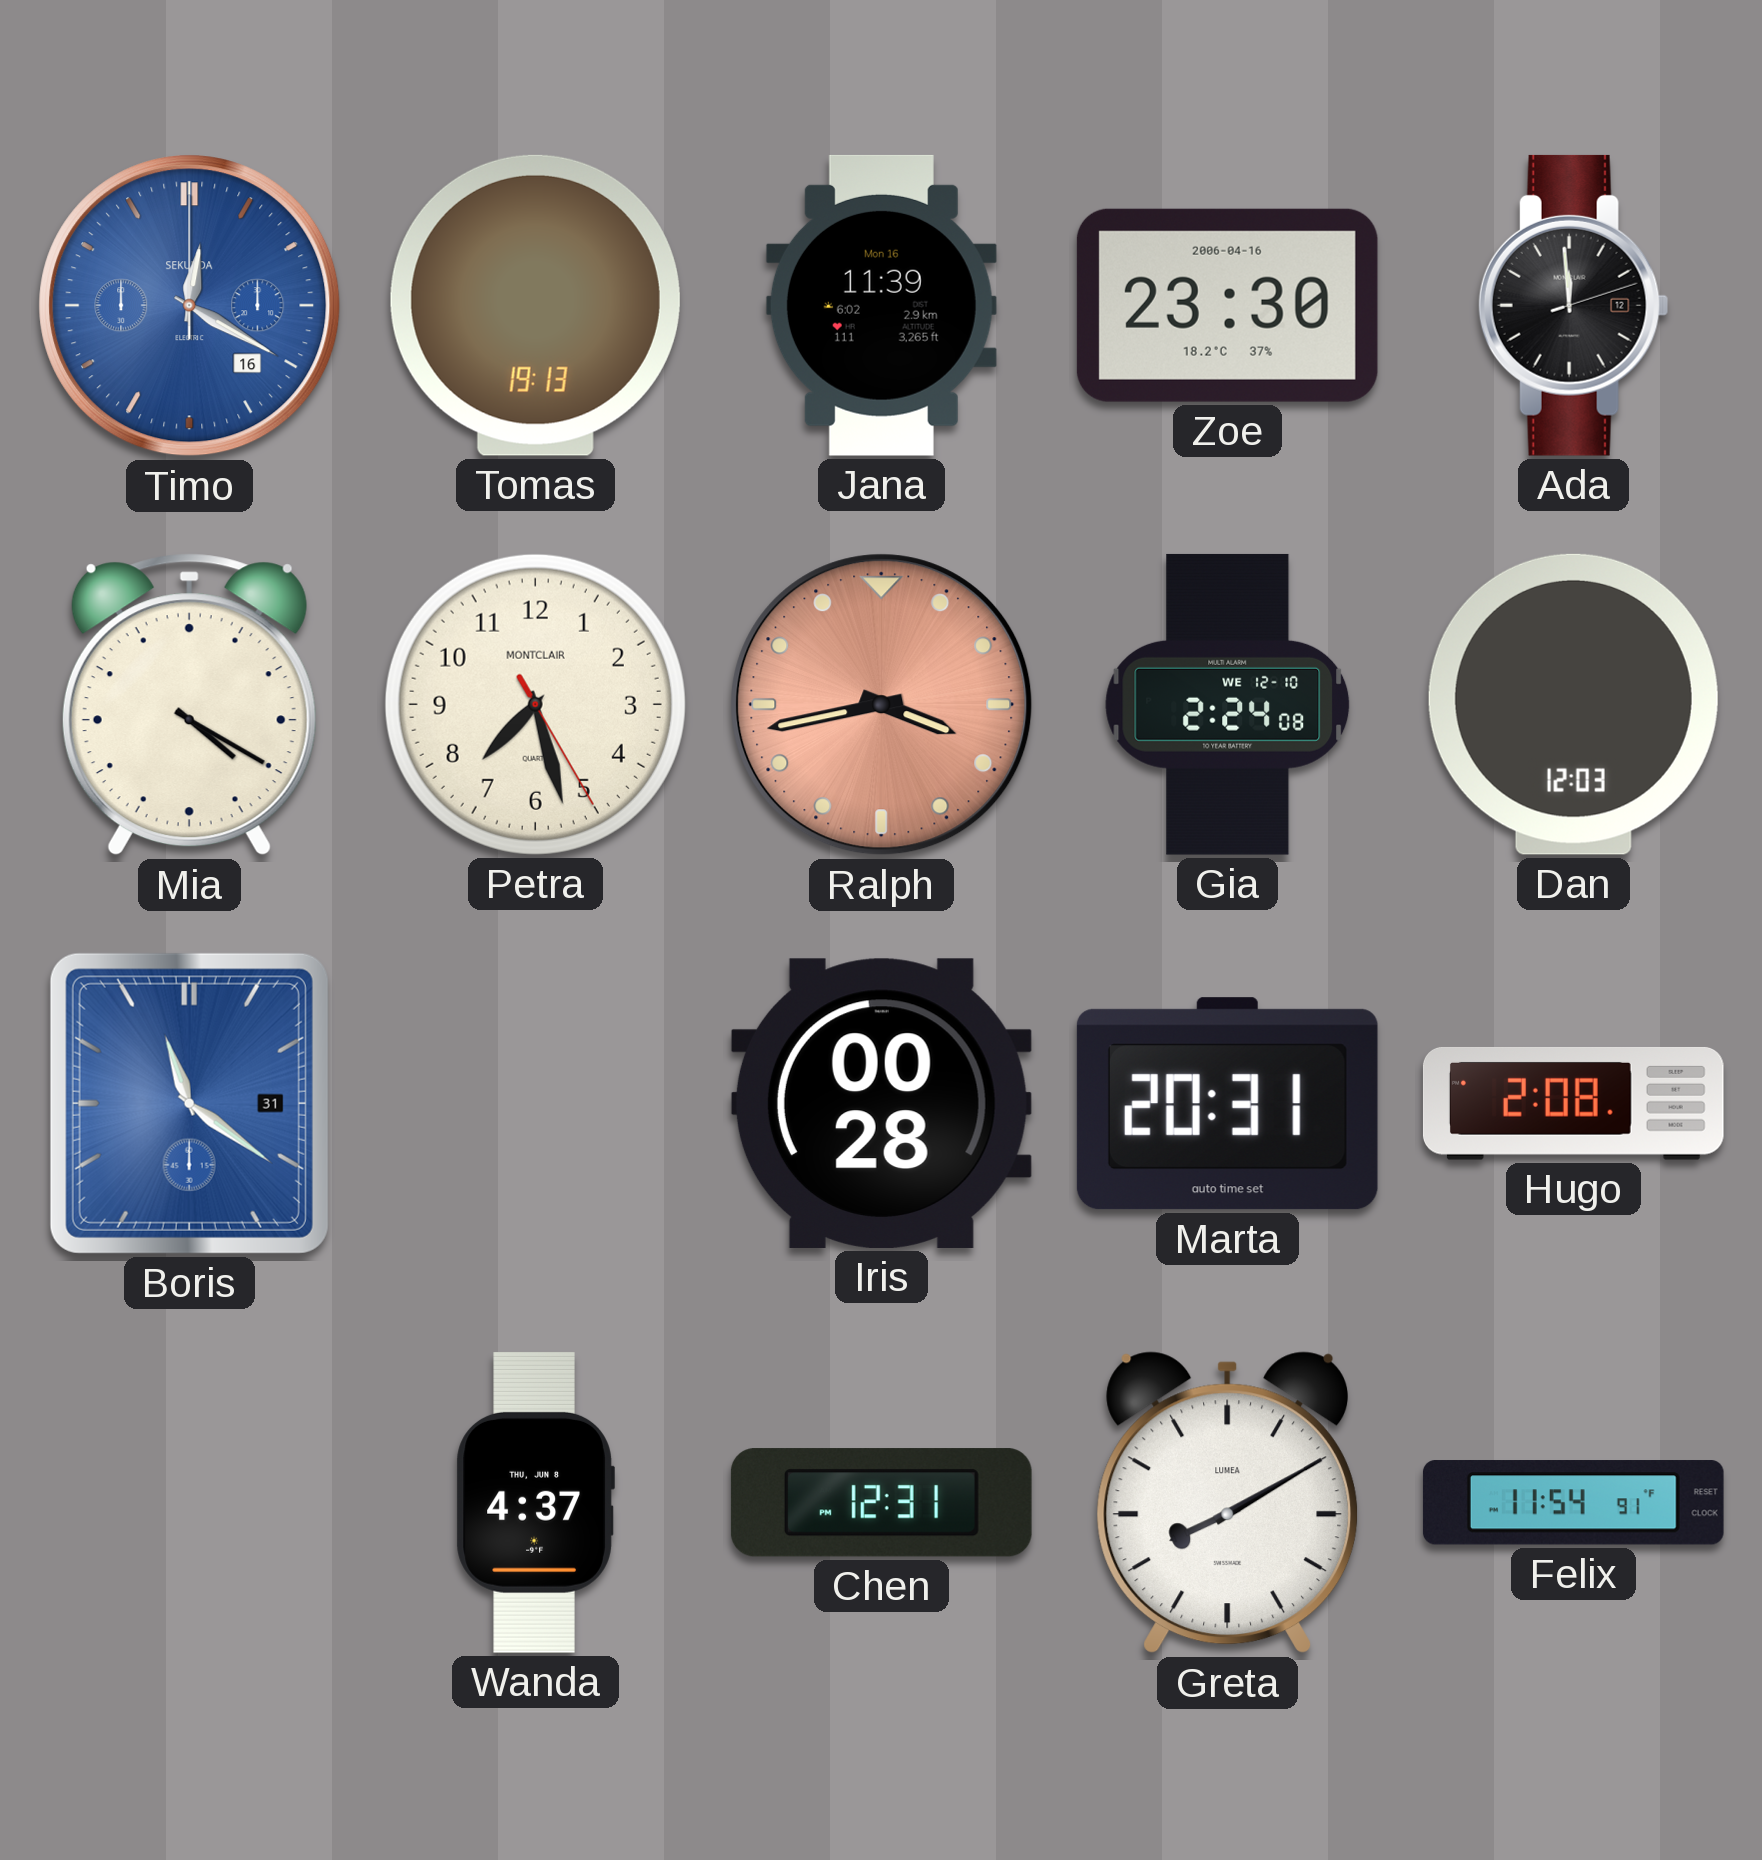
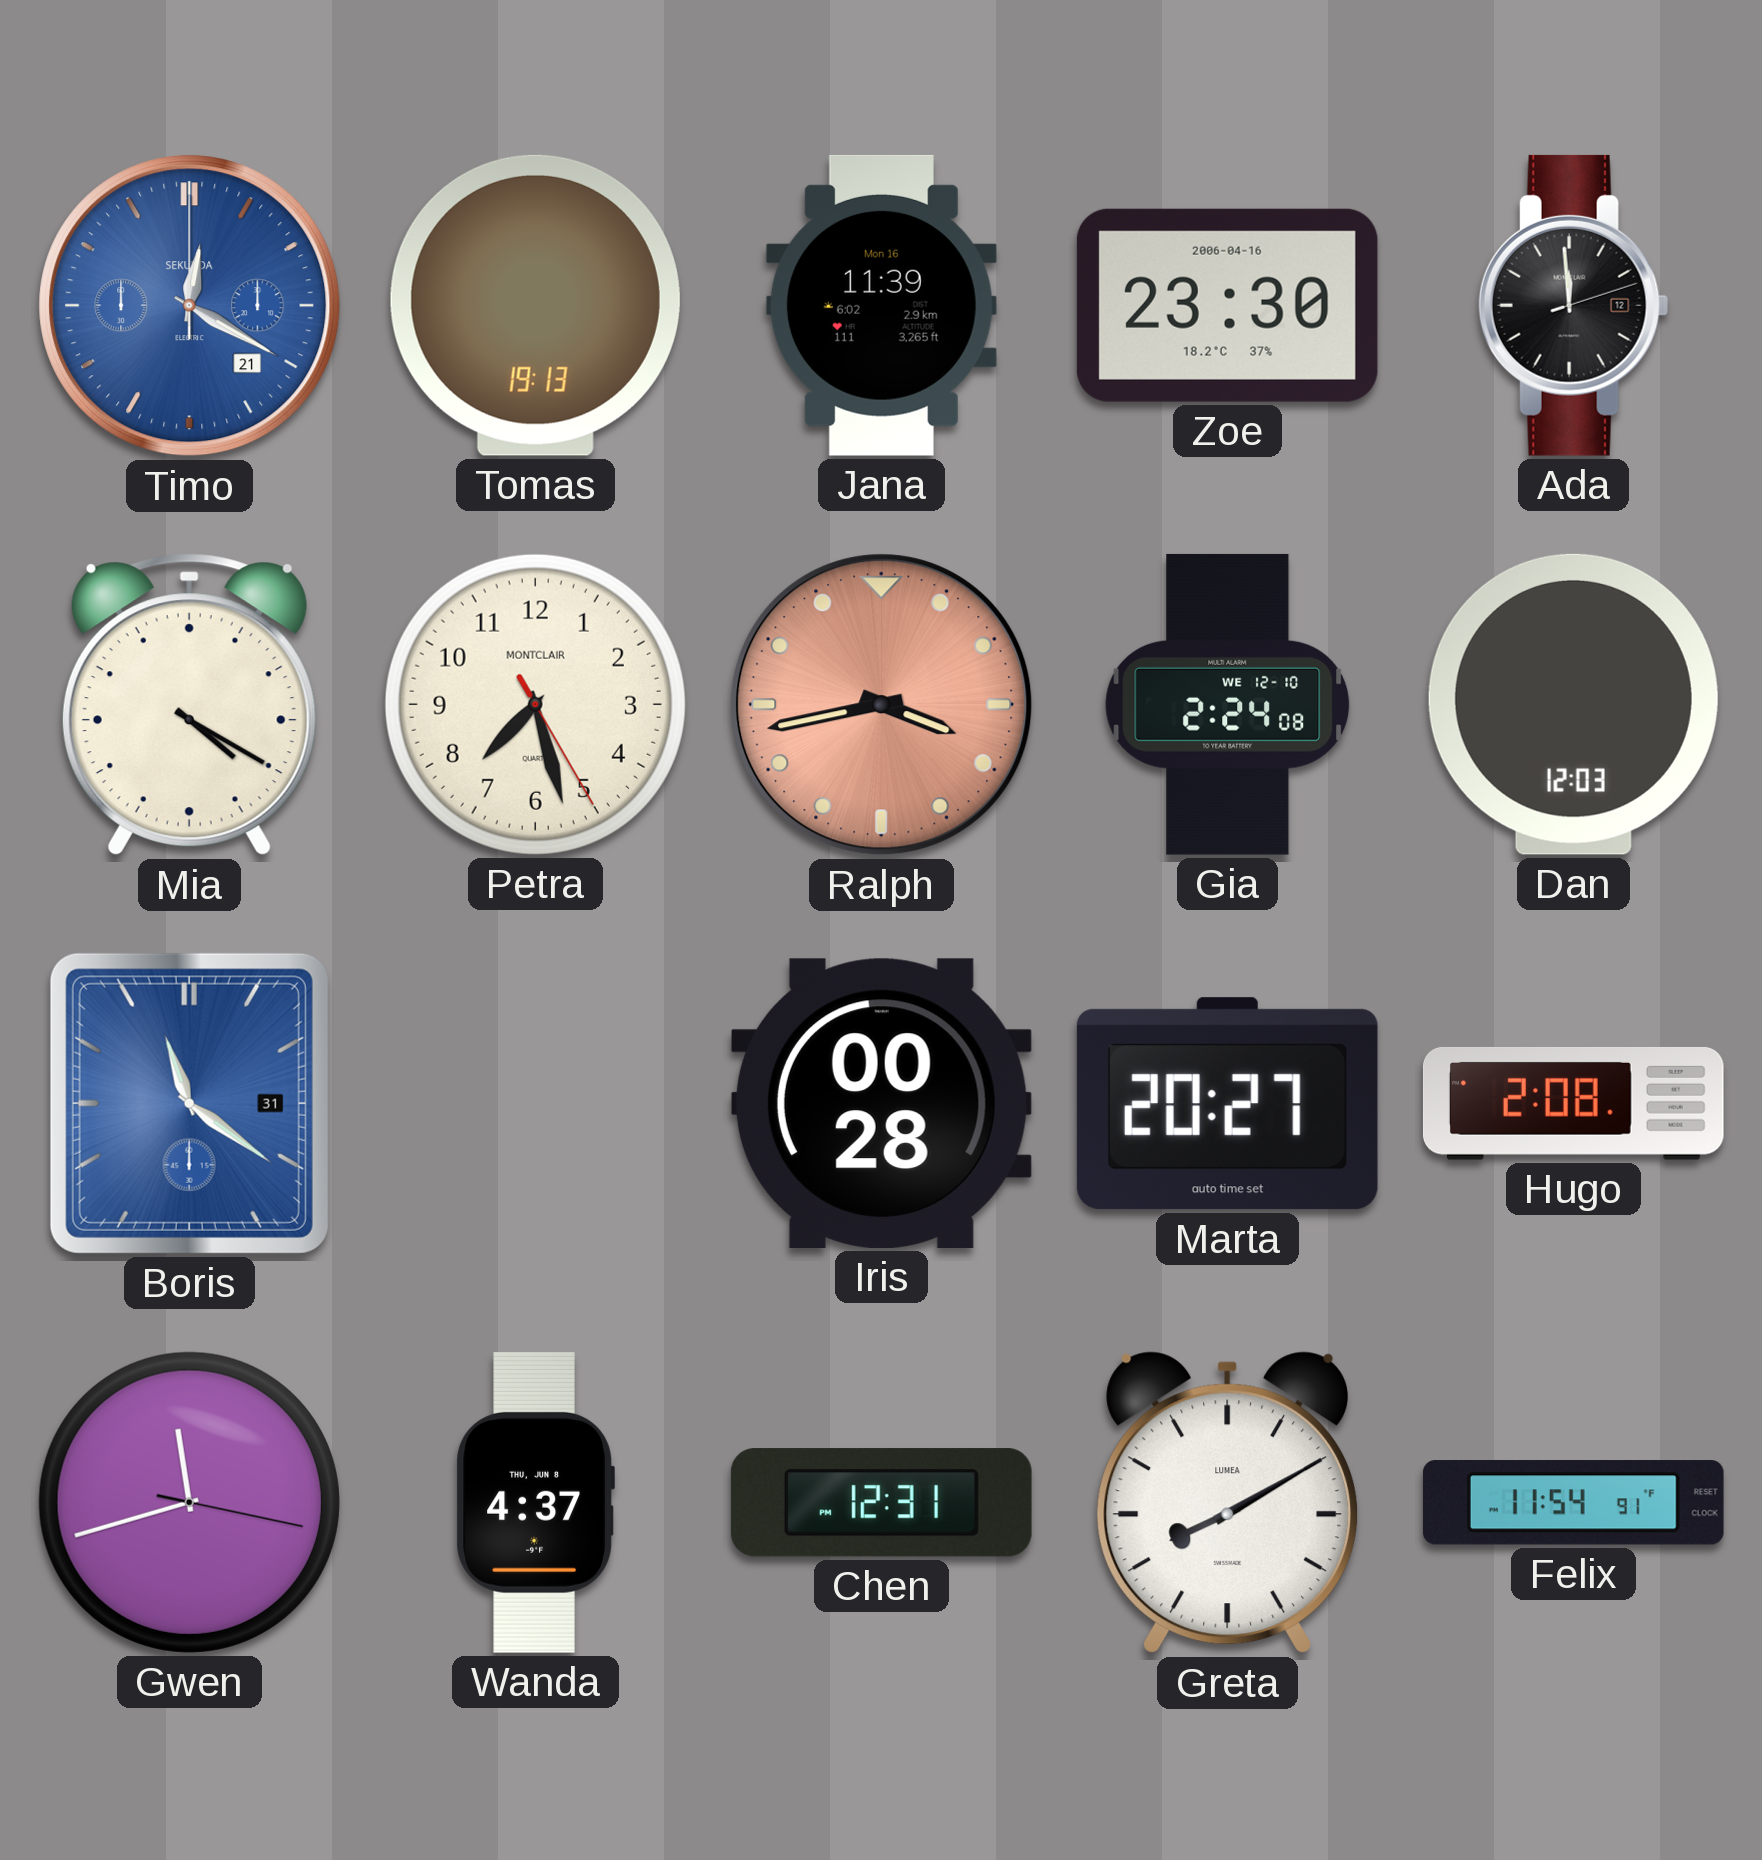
Timo date: 16 -> 21
Marta: 20:31 -> 20:27
Gwen: none -> 11:42
